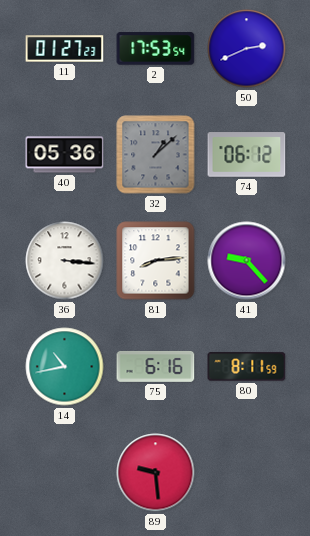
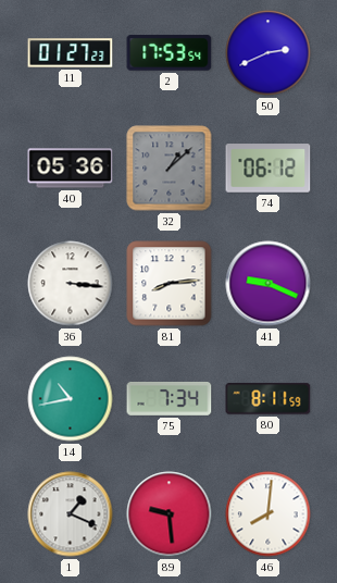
41: 9:23 -> 9:19
75: 6:16 -> 7:34
1: none -> 1:19
46: none -> 8:01
